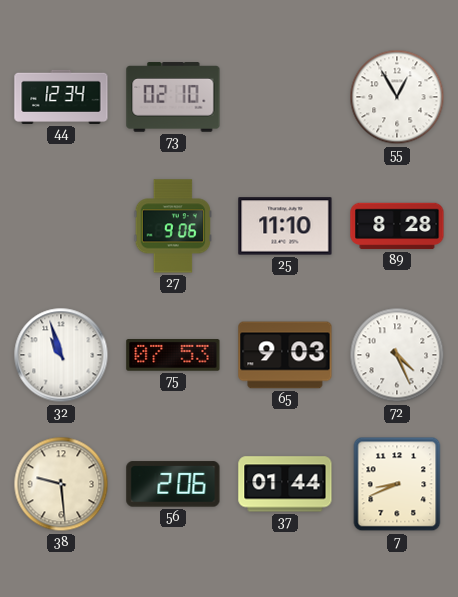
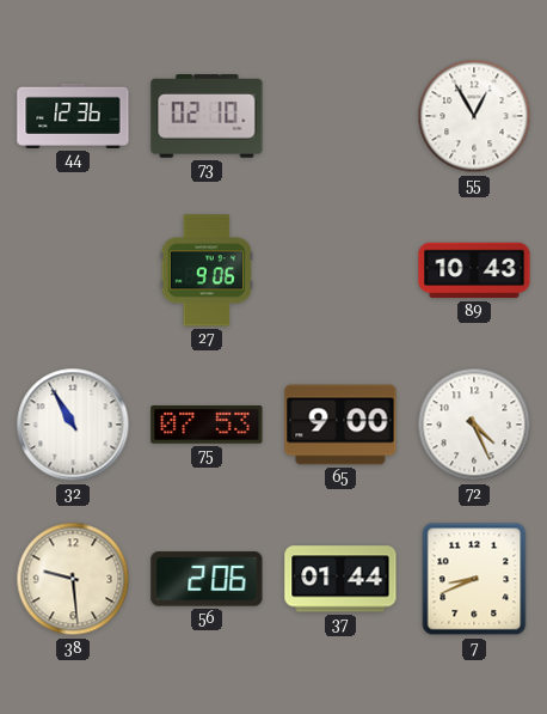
44: 12:34 -> 12:36
25: 11:10 -> none
89: 8:28 -> 10:43
32: 10:57 -> 10:55
65: 9:03 -> 9:00
